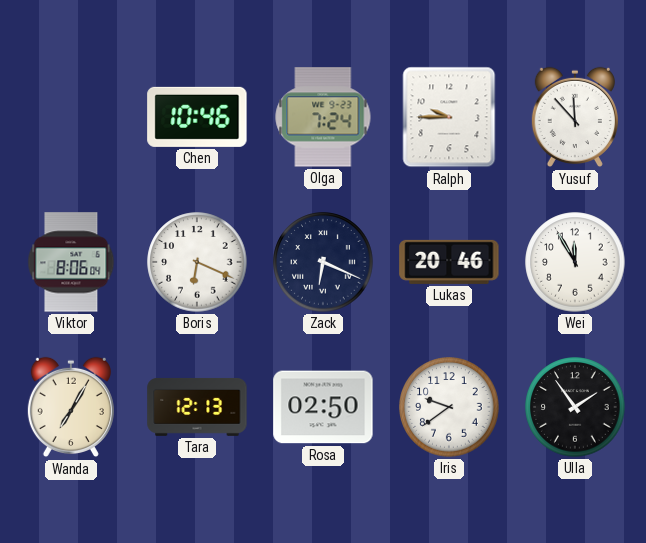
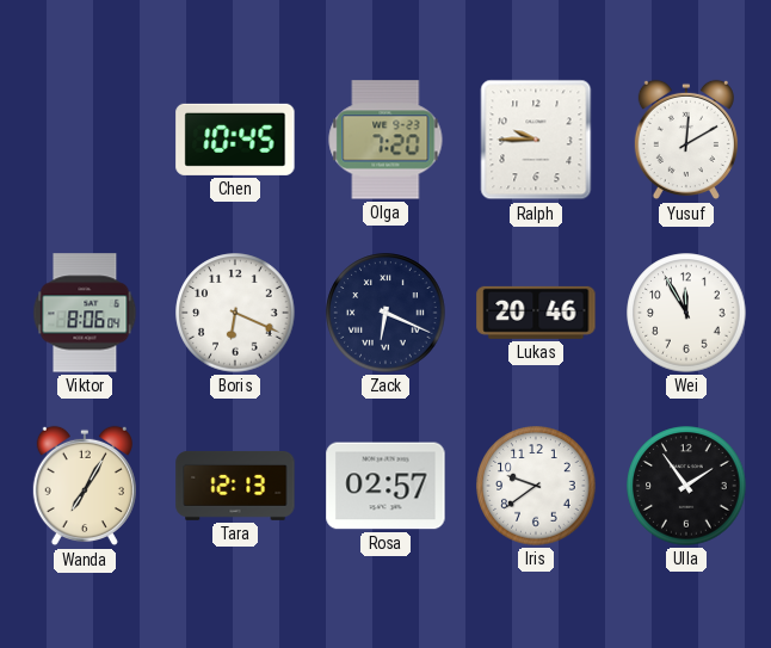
Chen: 10:46 -> 10:45
Olga: 7:24 -> 7:20
Yusuf: 11:53 -> 12:10
Rosa: 02:50 -> 02:57
